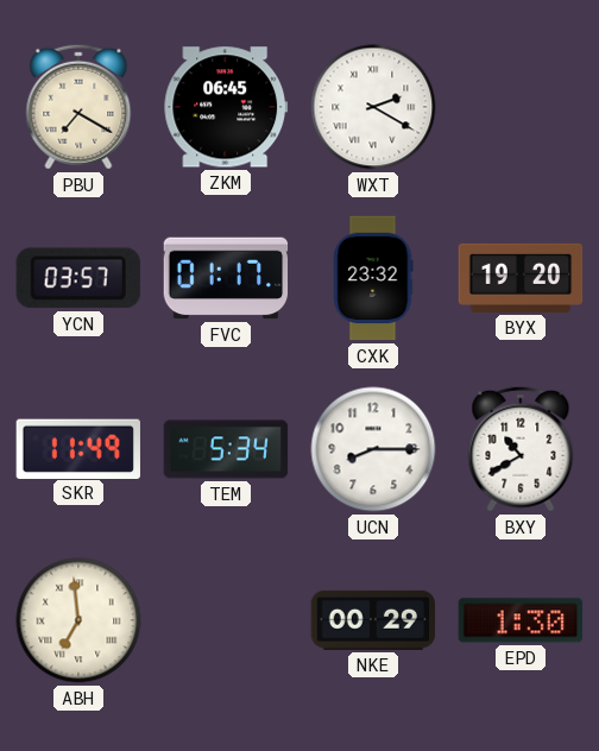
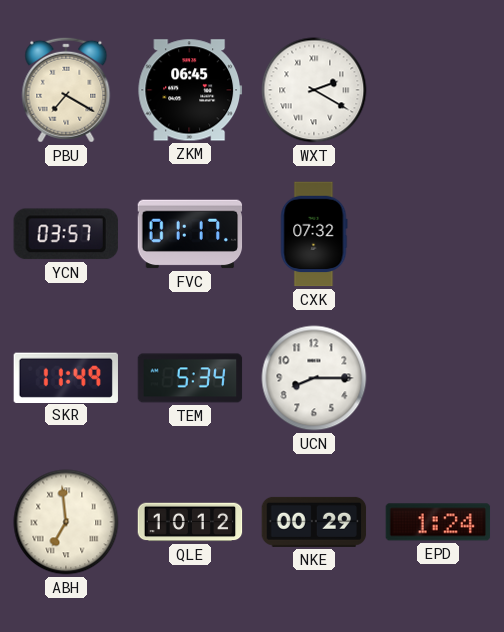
CXK: 23:32 -> 07:32
BYX: 19:20 -> none
BXY: 10:40 -> none
QLE: none -> 10:12
EPD: 1:30 -> 1:24
